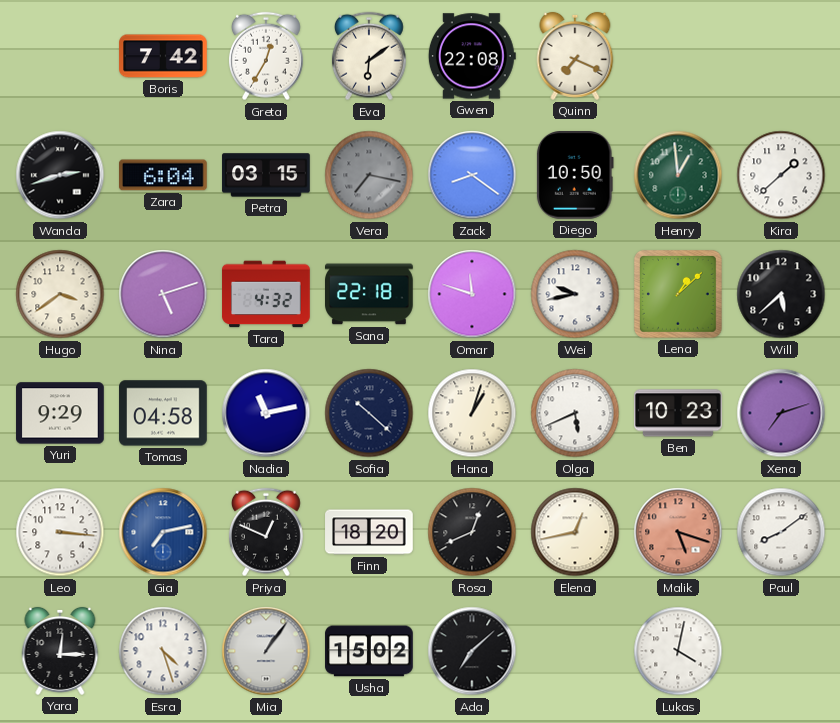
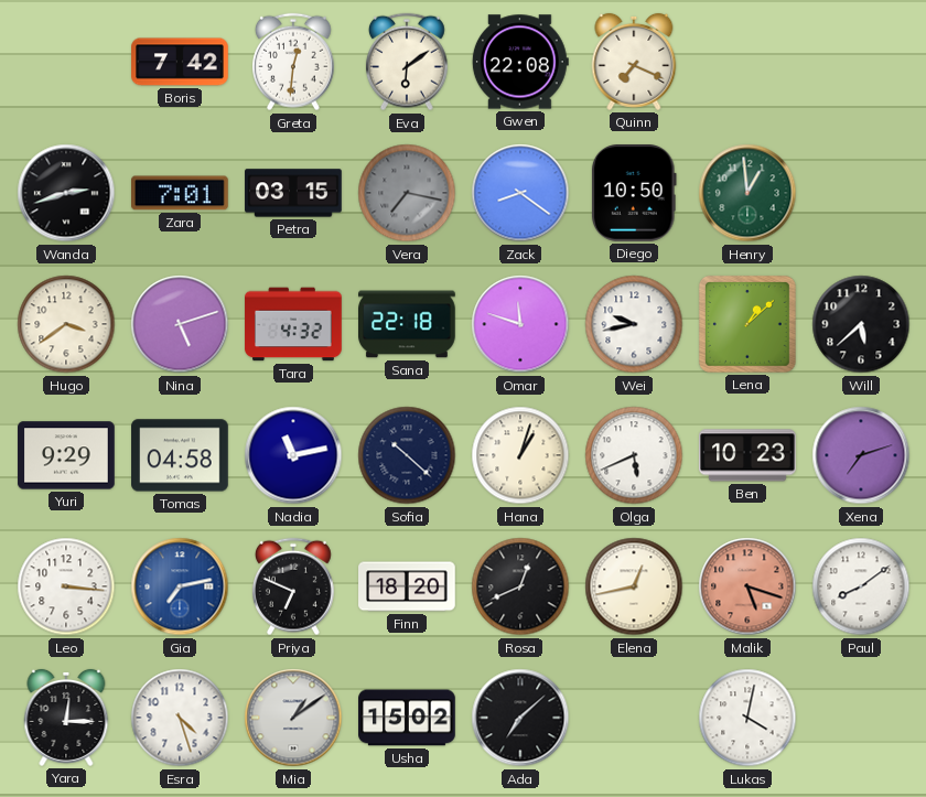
Greta: 12:35 -> 12:31
Zara: 6:04 -> 7:01
Kira: 1:38 -> none
Priya: 12:49 -> 6:49
Mia: 1:06 -> 1:09
